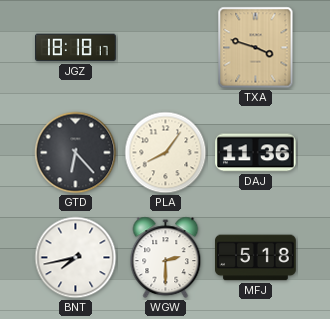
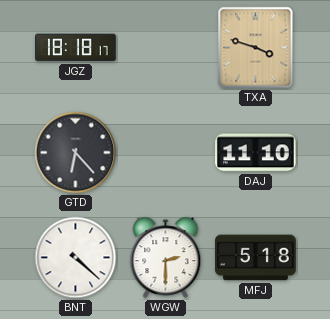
PLA: 8:06 -> none
DAJ: 11:36 -> 11:10
BNT: 7:43 -> 4:22
